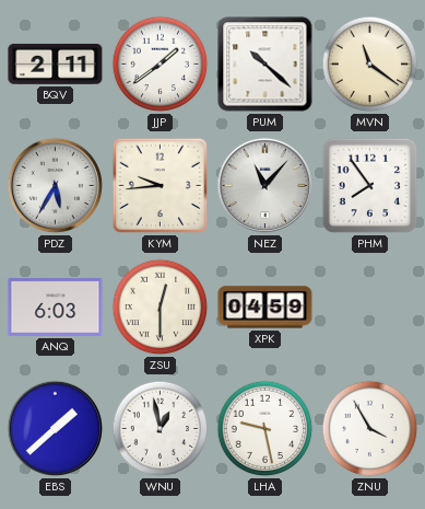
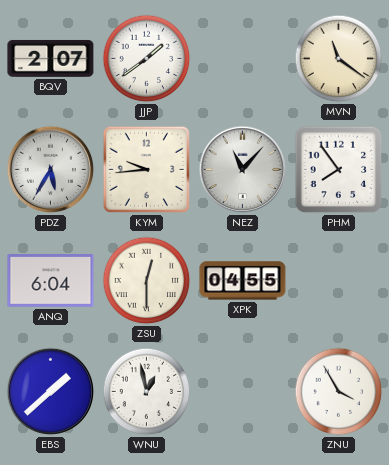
BQV: 2:11 -> 2:07
PUM: 10:22 -> none
ANQ: 6:03 -> 6:04
XPK: 04:59 -> 04:55
LHA: 9:28 -> none
